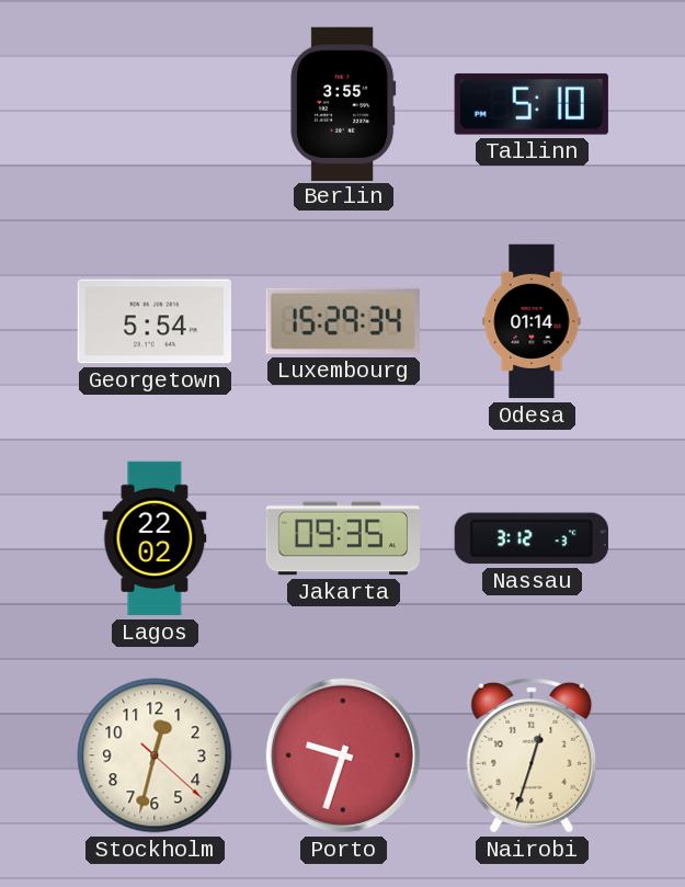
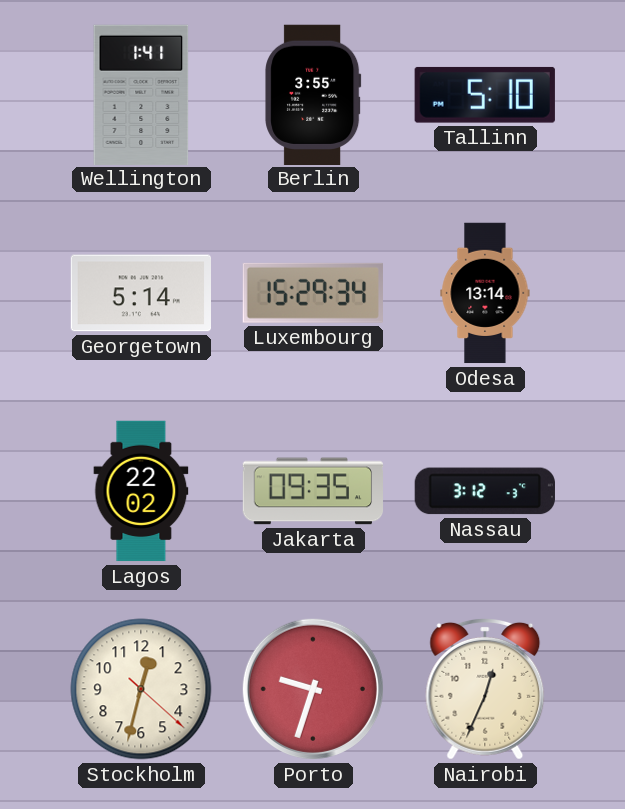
Wellington: none -> 1:41
Georgetown: 5:54 -> 5:14
Odesa: 01:14 -> 13:14
Nairobi: 12:33 -> 12:34
